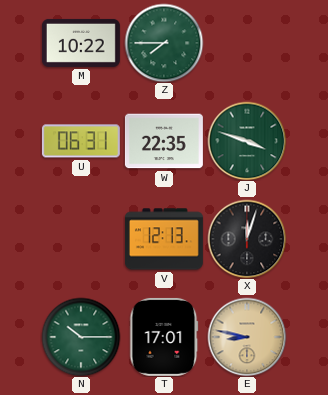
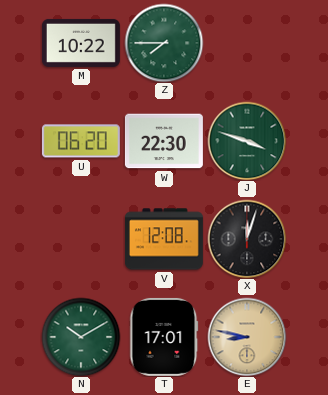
U: 06:31 -> 06:20
W: 22:35 -> 22:30
V: 12:13 -> 12:08
N: 10:15 -> 10:10
